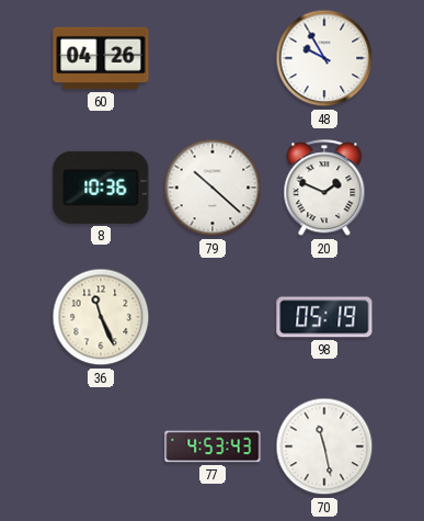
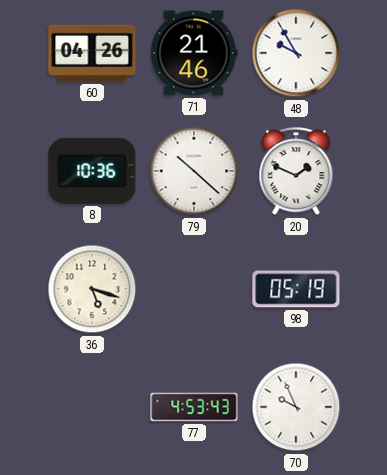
71: none -> 21:46
36: 11:26 -> 5:18
70: 11:28 -> 9:56
